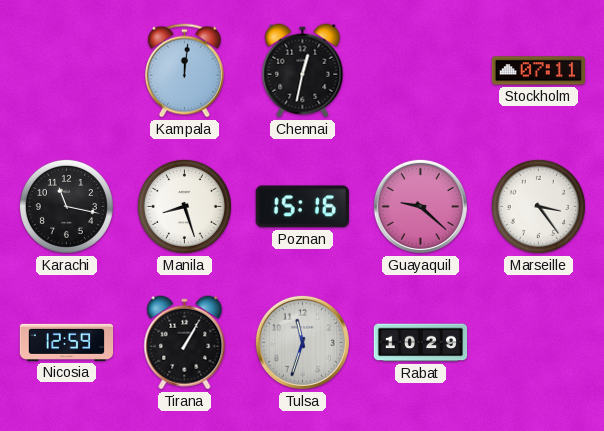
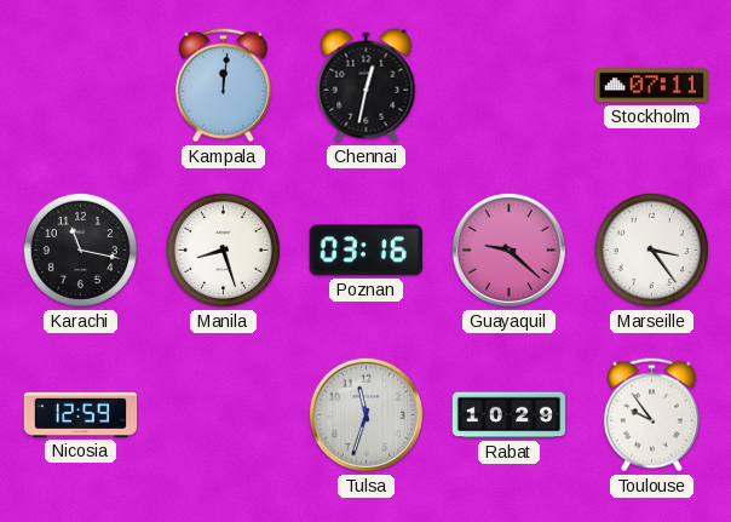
Poznan: 15:16 -> 03:16
Tirana: 1:05 -> none
Toulouse: none -> 9:54
